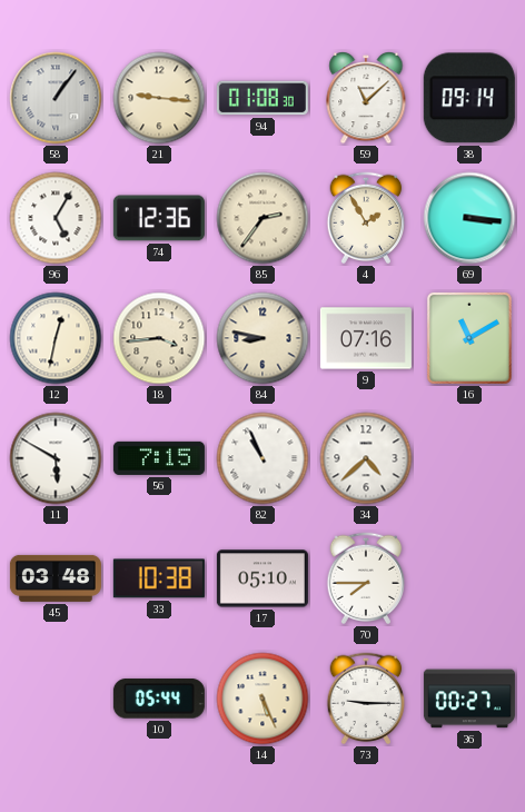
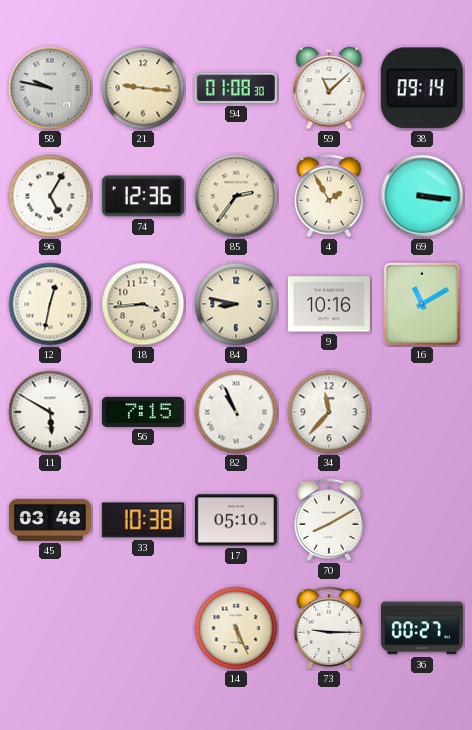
58: 1:06 -> 9:47
9: 07:16 -> 10:16
34: 4:38 -> 11:37
70: 7:45 -> 8:10
10: 05:44 -> none
